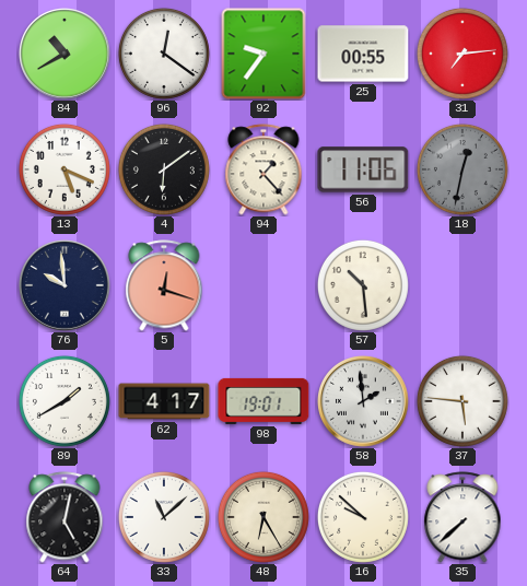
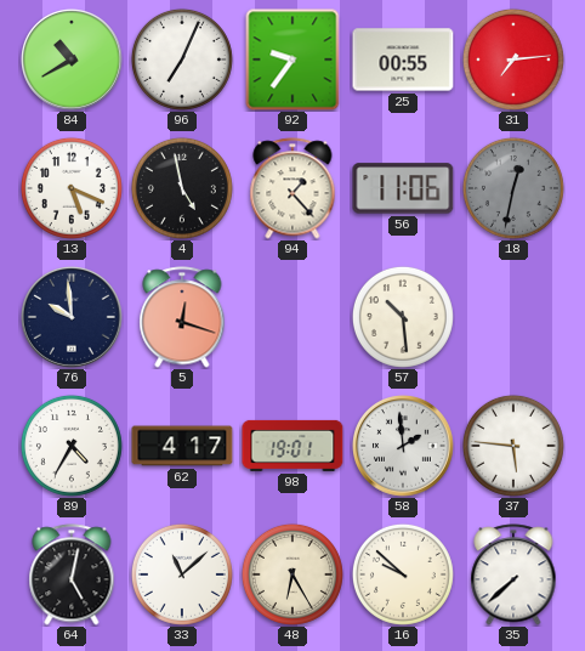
96: 12:21 -> 7:04
4: 6:09 -> 4:58
89: 1:40 -> 4:35
